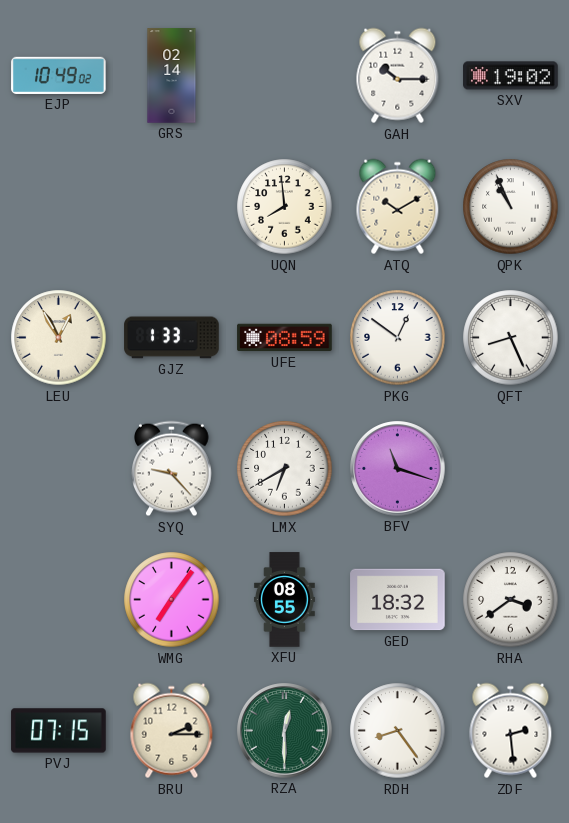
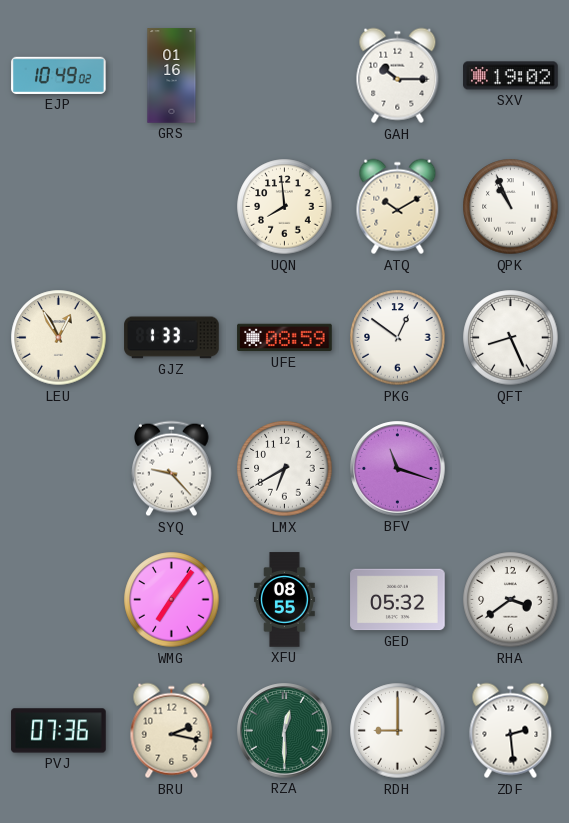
GRS: 02:14 -> 01:16
GED: 18:32 -> 05:32
PVJ: 07:15 -> 07:36
BRU: 2:15 -> 2:17
RDH: 8:24 -> 9:00
